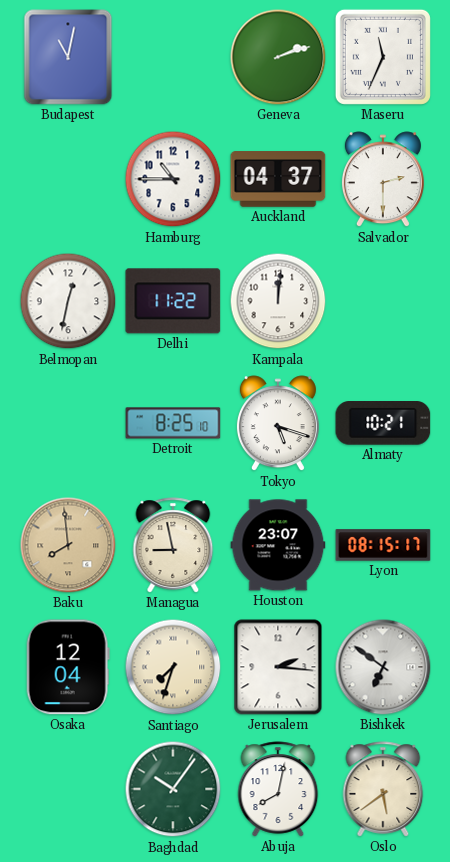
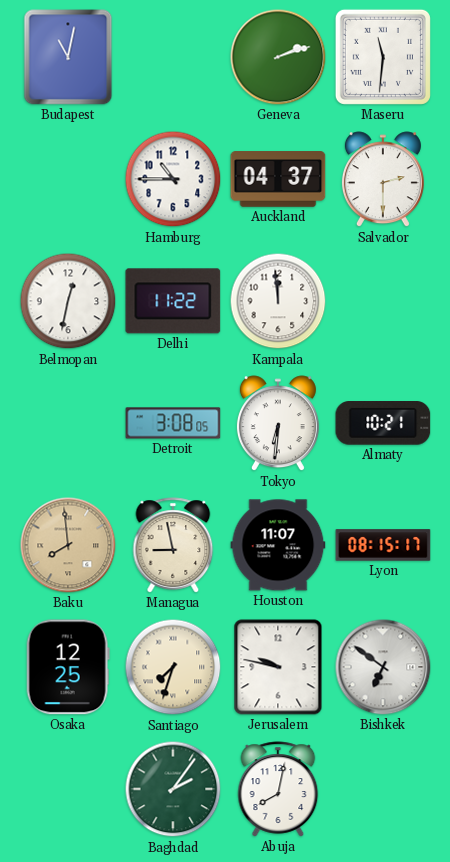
Maseru: 11:34 -> 11:31
Kampala: 12:01 -> 11:59
Detroit: 8:25 -> 3:08
Tokyo: 5:18 -> 6:31
Houston: 23:07 -> 11:07
Osaka: 12:04 -> 12:25
Jerusalem: 2:16 -> 9:47
Baghdad: 10:06 -> 2:06
Oslo: 5:39 -> none
